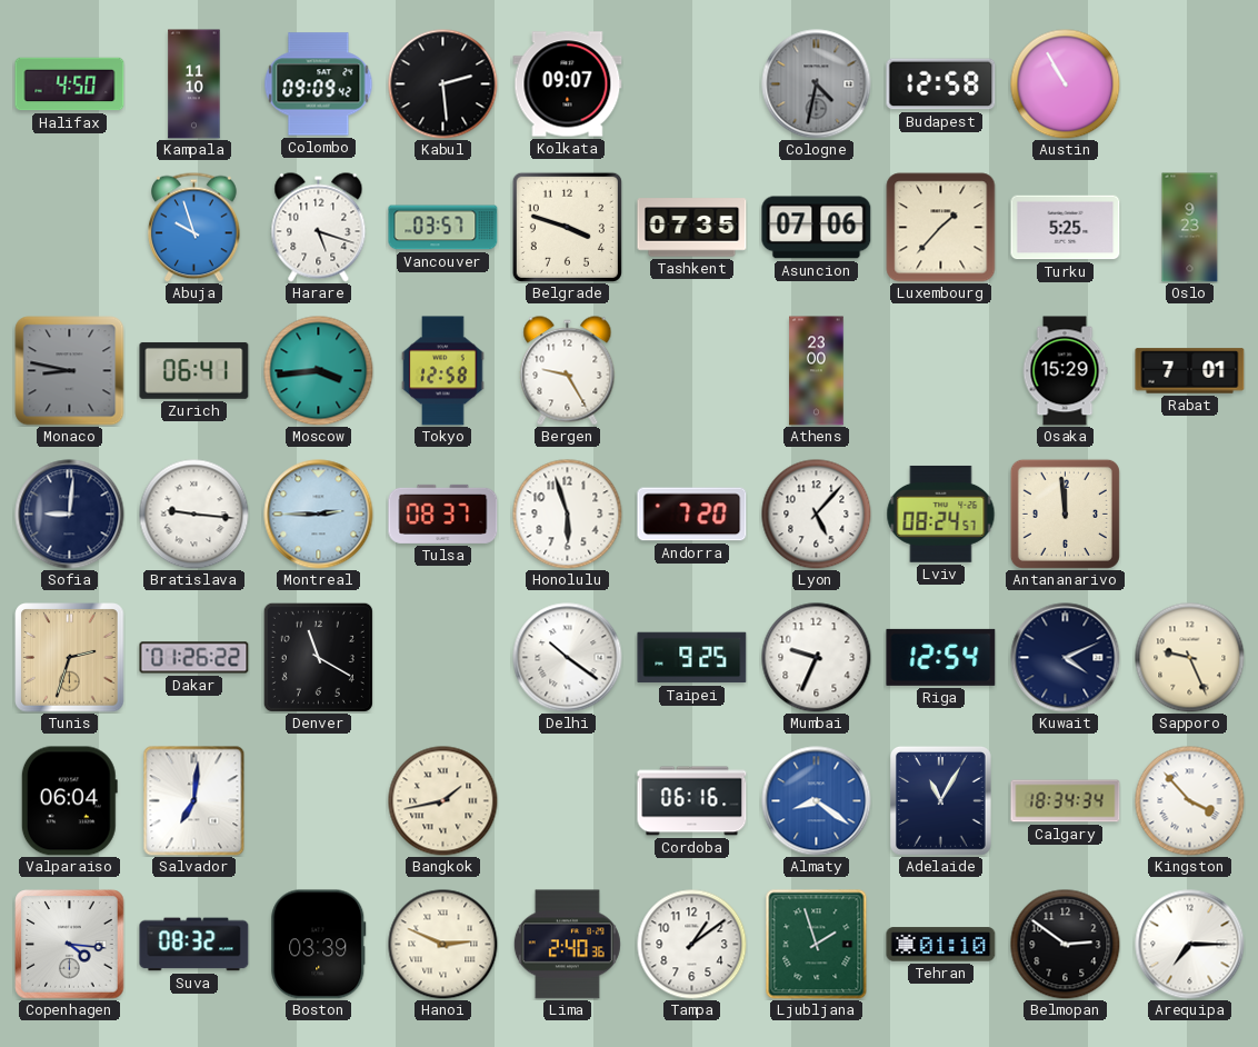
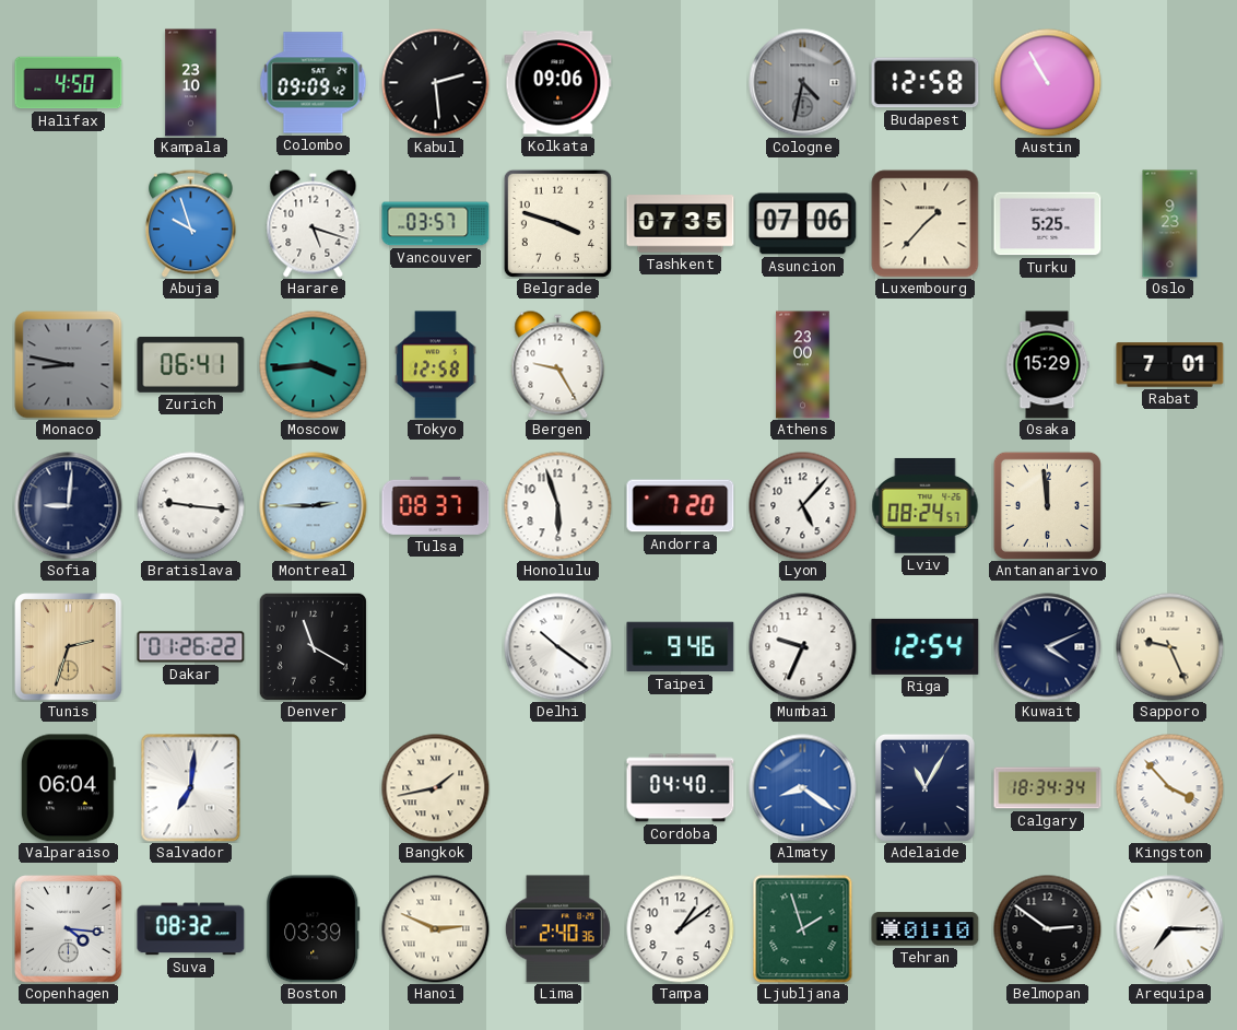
Kampala: 11:10 -> 23:10
Kolkata: 09:07 -> 09:06
Taipei: 9:25 -> 9:46
Cordoba: 06:16 -> 04:40
